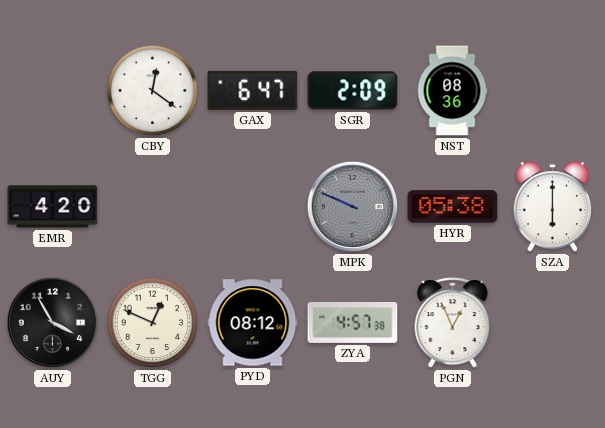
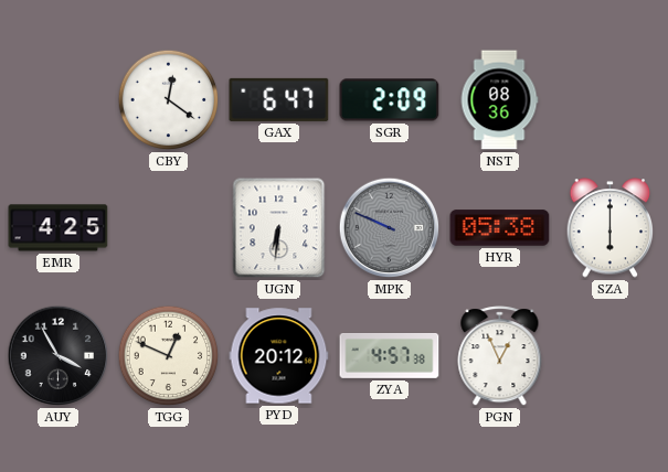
EMR: 4:20 -> 4:25
UGN: none -> 6:31
PYD: 08:12 -> 20:12
